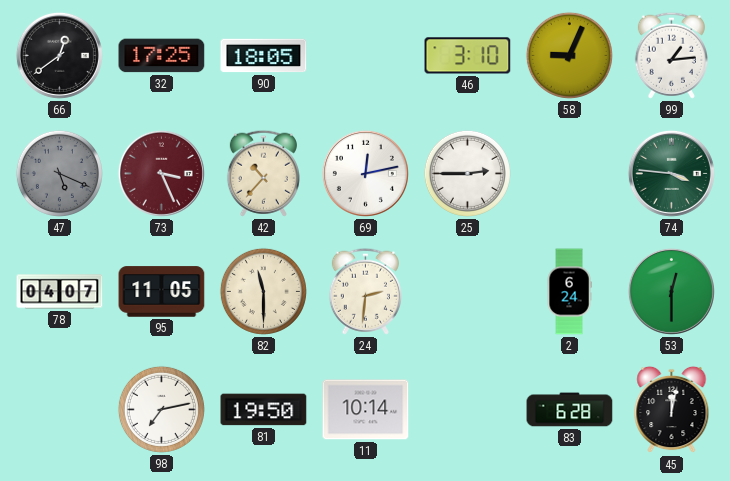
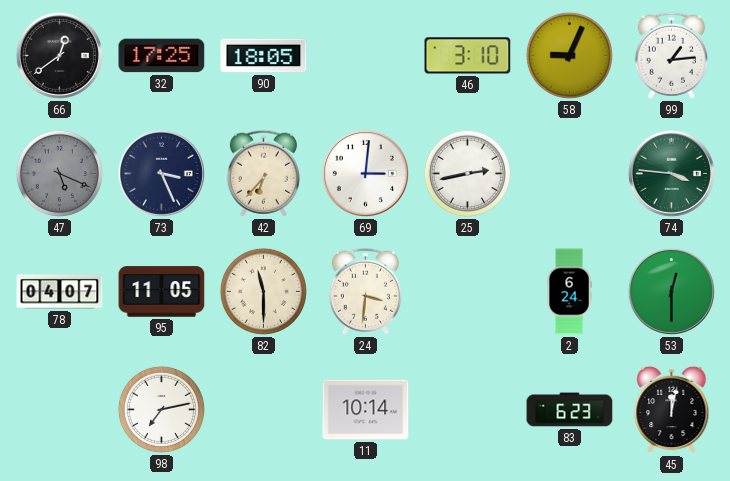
73 dial: burgundy -> navy
42: 10:37 -> 6:37
69: 12:13 -> 3:01
25: 2:45 -> 2:43
24: 2:31 -> 3:31
81: 19:50 -> none
83: 6:28 -> 6:23
